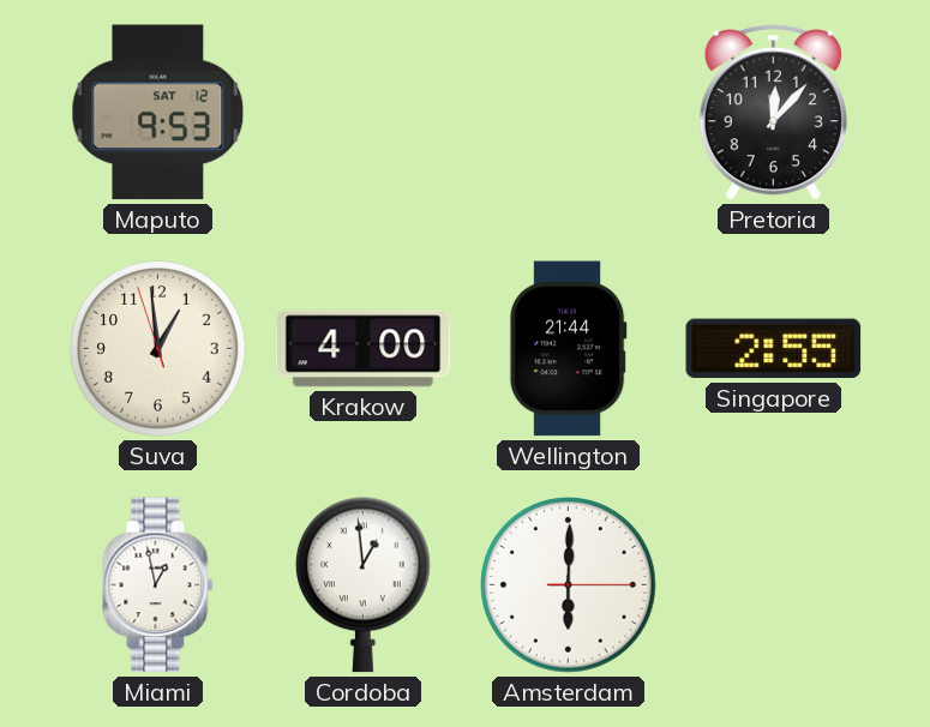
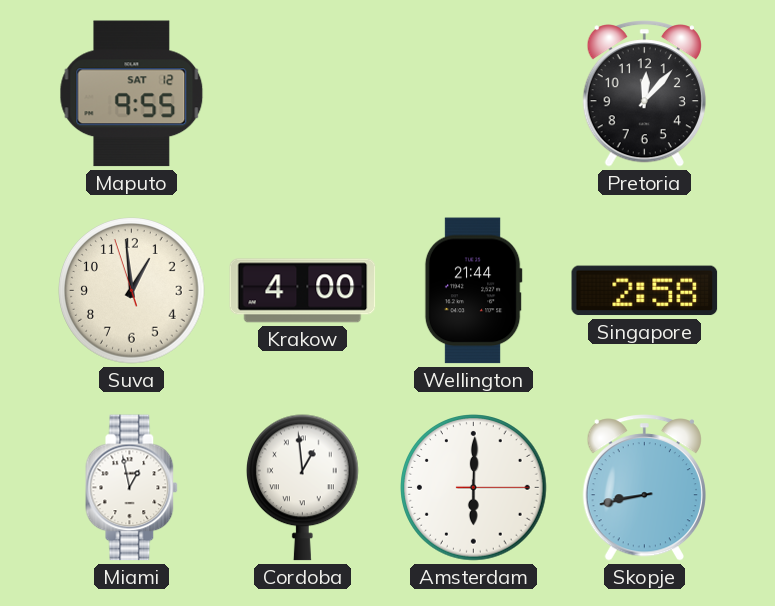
Maputo: 9:53 -> 9:55
Singapore: 2:55 -> 2:58
Skopje: none -> 8:43
